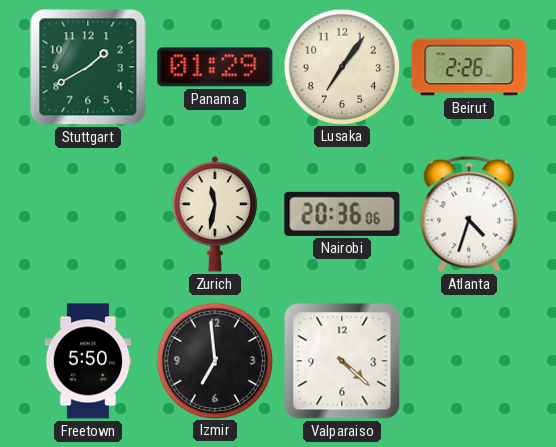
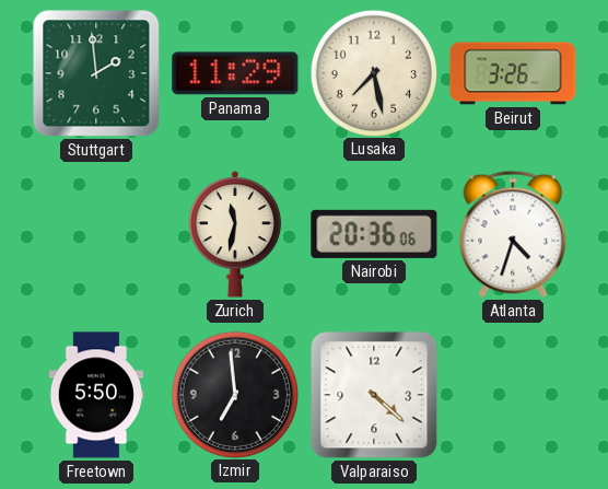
Stuttgart: 1:40 -> 1:59
Panama: 01:29 -> 11:29
Lusaka: 7:06 -> 7:28
Beirut: 2:26 -> 3:26
